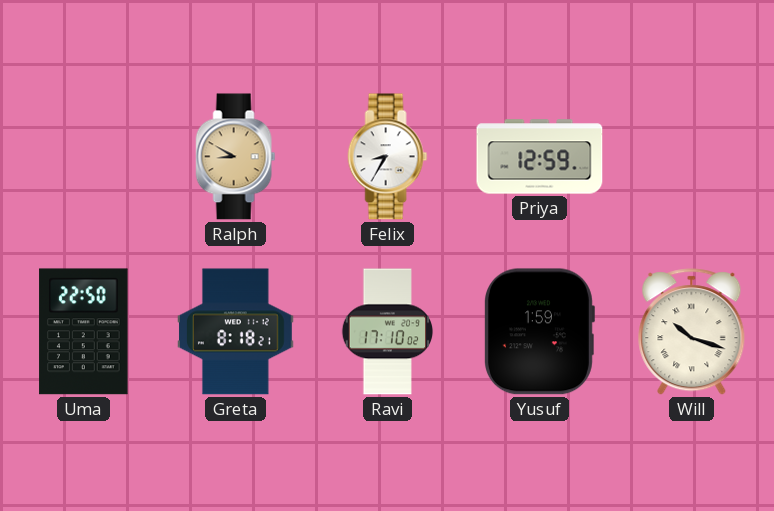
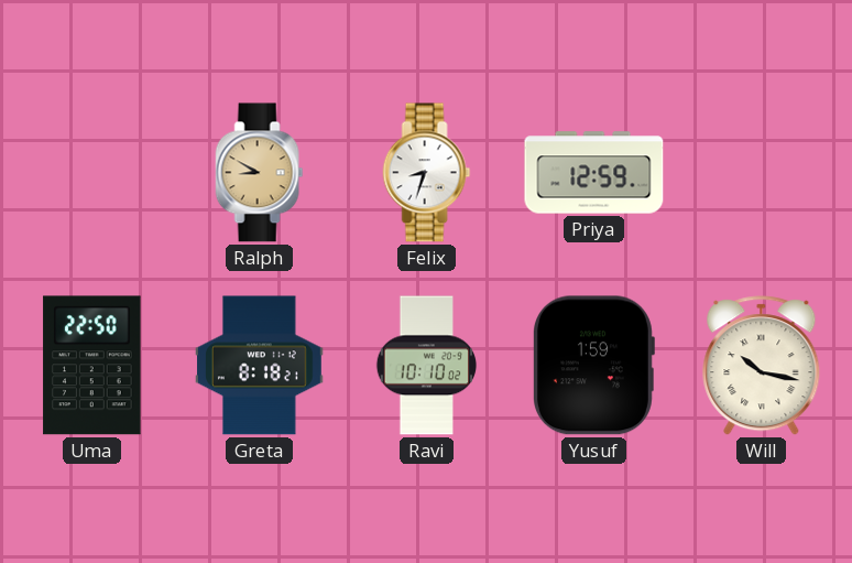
Felix: 8:35 -> 8:33
Ravi: 17:10 -> 10:10
Will: 10:18 -> 10:17
